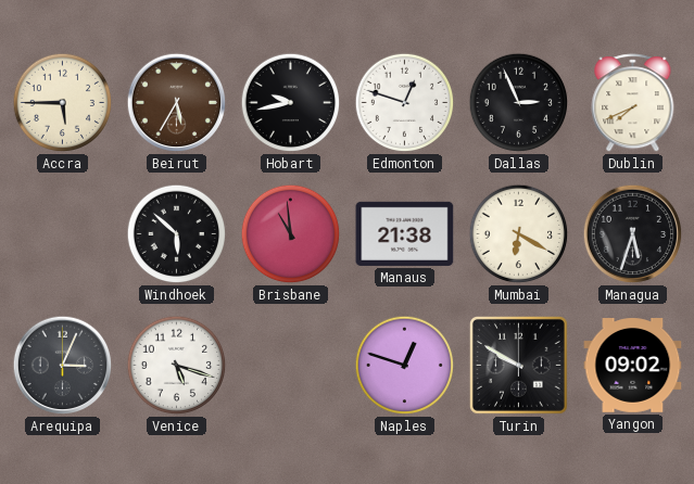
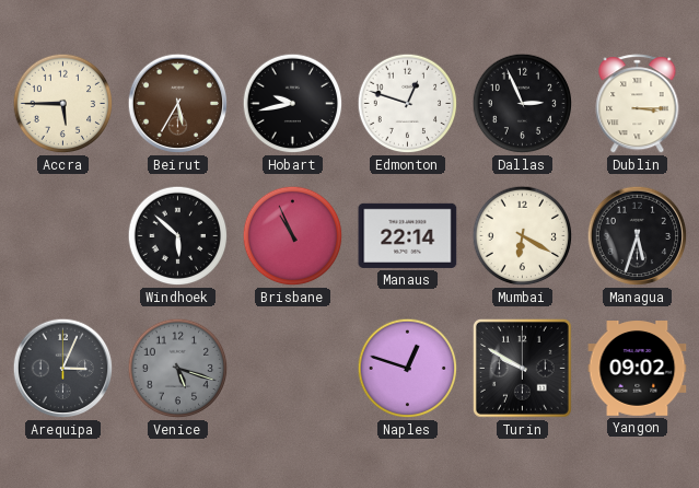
Dublin: 7:41 -> 3:15
Brisbane: 10:59 -> 10:56
Manaus: 21:38 -> 22:14
Venice dial: white -> grey
